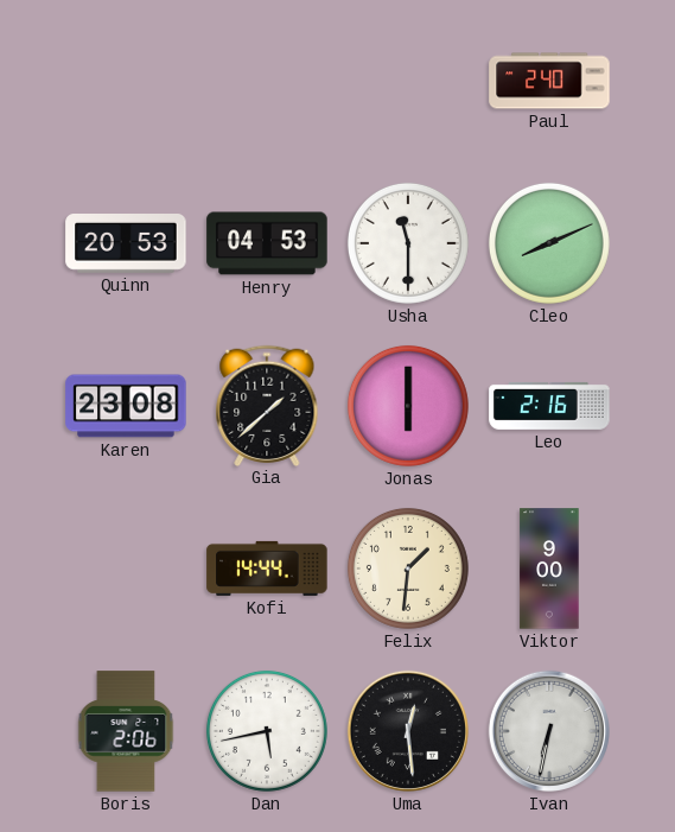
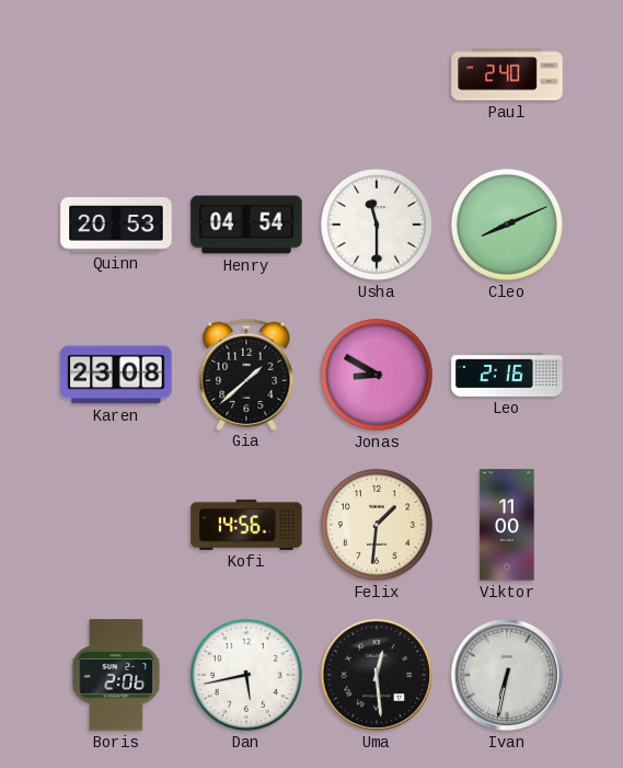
Henry: 04:53 -> 04:54
Jonas: 6:00 -> 8:50
Kofi: 14:44 -> 14:56
Viktor: 9:00 -> 11:00
